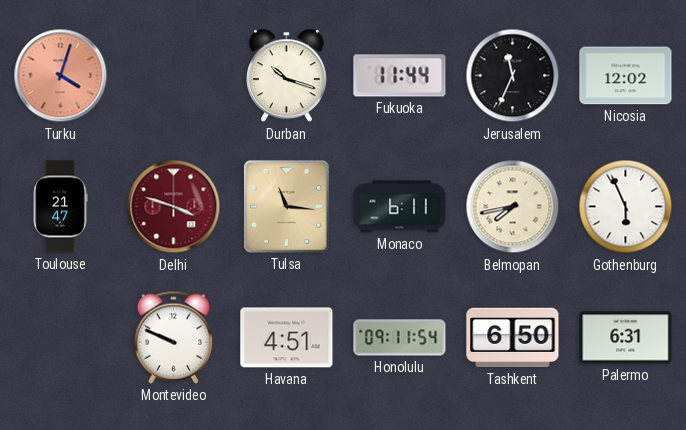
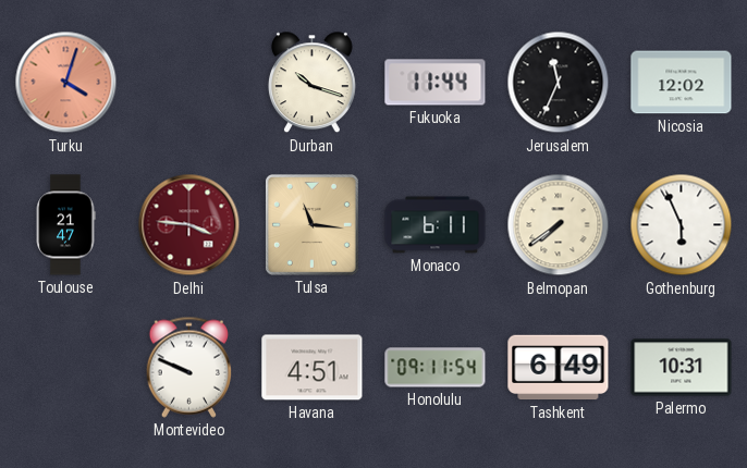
Delhi: 3:48 -> 3:46
Belmopan: 7:43 -> 7:39
Tashkent: 6:50 -> 6:49
Palermo: 6:31 -> 10:31
